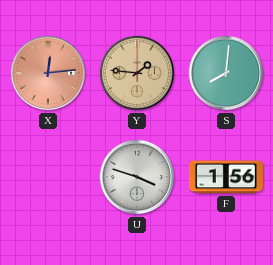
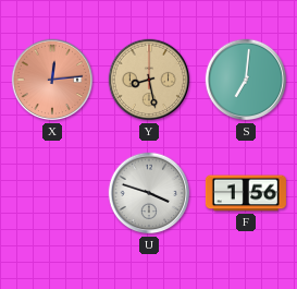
Y: 1:46 -> 8:28
S: 8:01 -> 7:01
